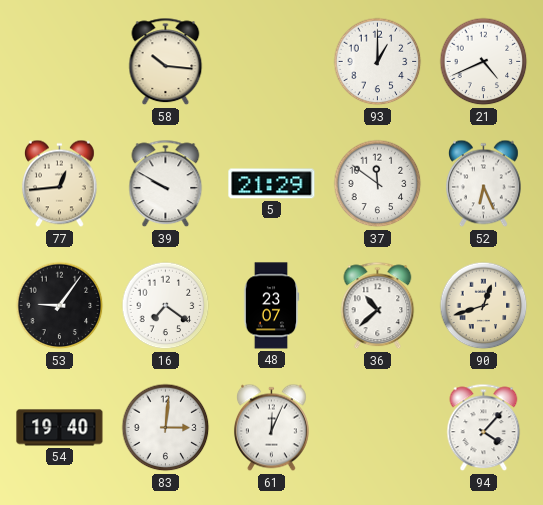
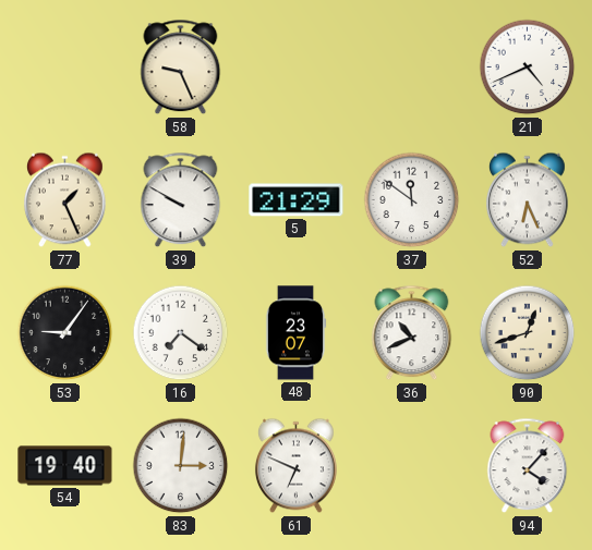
58: 10:16 -> 9:26
93: 1:00 -> none
77: 12:44 -> 1:26
36: 10:38 -> 10:41
61: 12:04 -> 6:49
